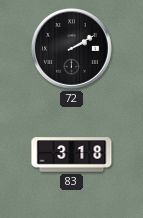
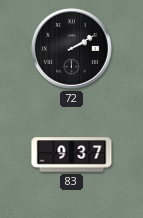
83: 3:18 -> 9:37
